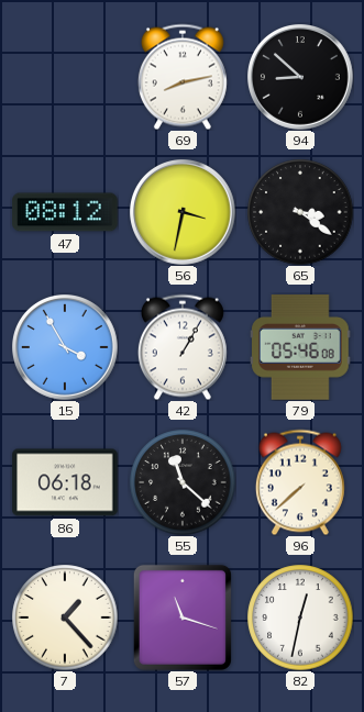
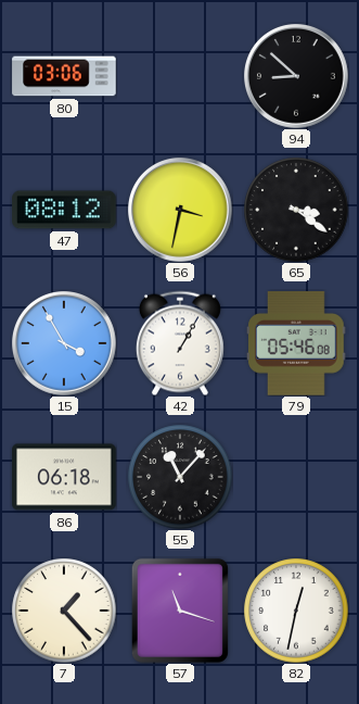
80: none -> 03:06
69: 8:13 -> none
55: 11:22 -> 11:07
96: 7:38 -> none
